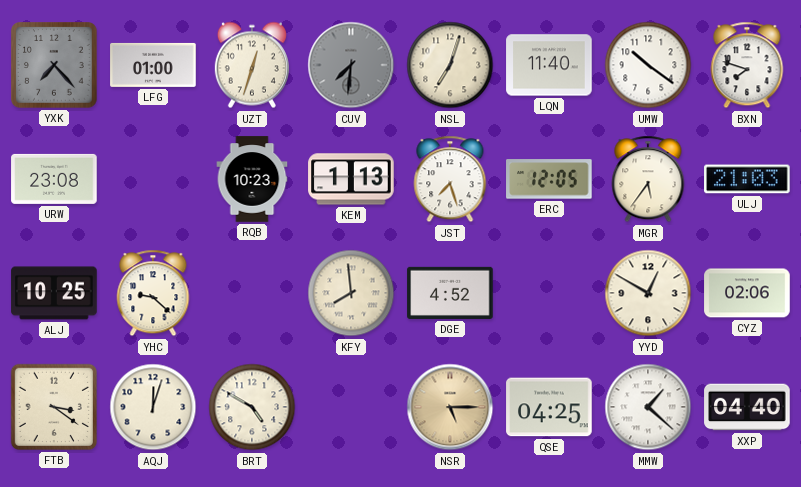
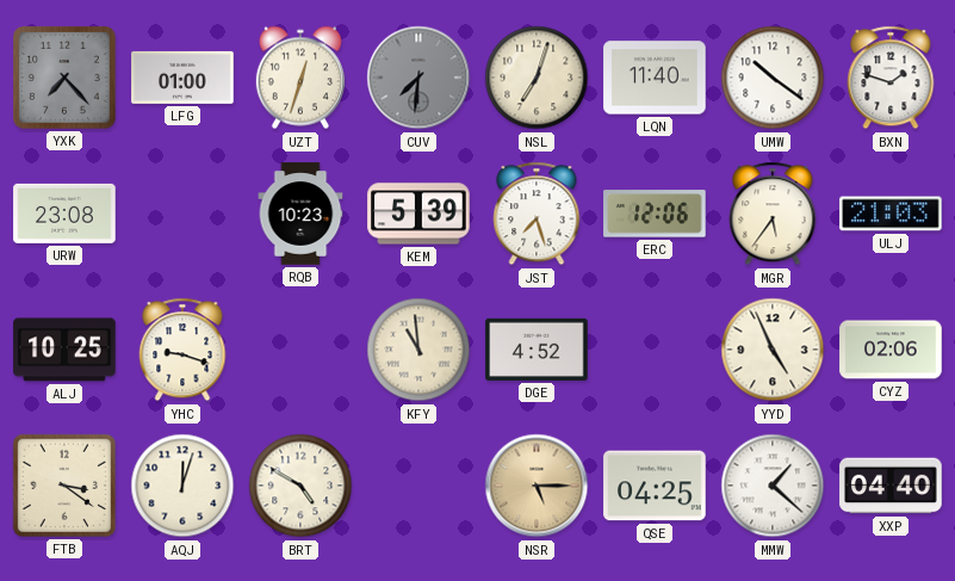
BXN: 7:48 -> 1:48
KEM: 1:13 -> 5:39
ERC: 12:05 -> 12:06
YHC: 9:22 -> 9:18
KFY: 7:59 -> 10:59
YYD: 12:50 -> 4:56
